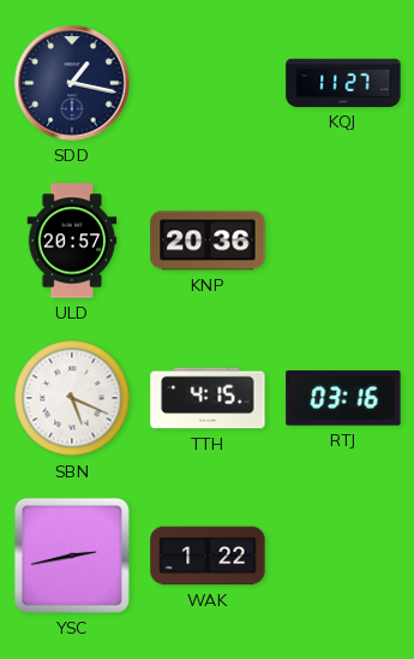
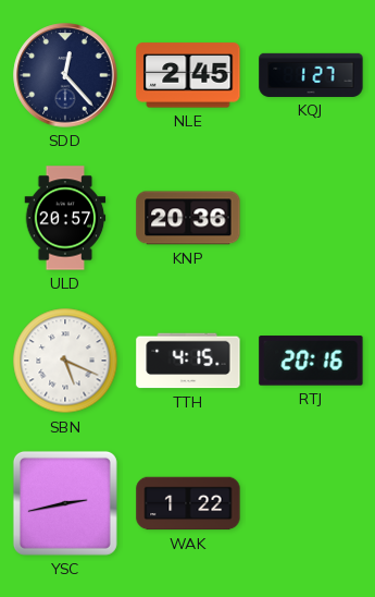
SDD: 1:17 -> 12:23
NLE: none -> 2:45
KQJ: 11:27 -> 1:27
RTJ: 03:16 -> 20:16
